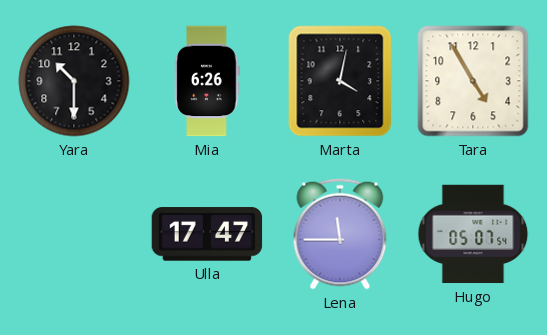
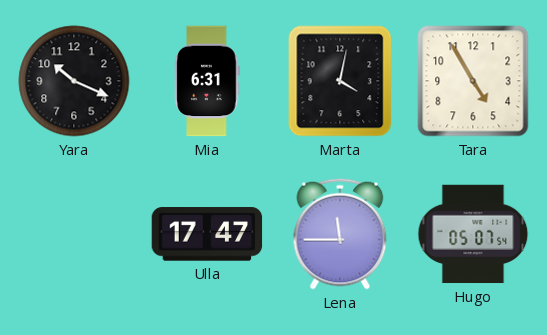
Yara: 10:30 -> 10:19
Mia: 6:26 -> 6:31
